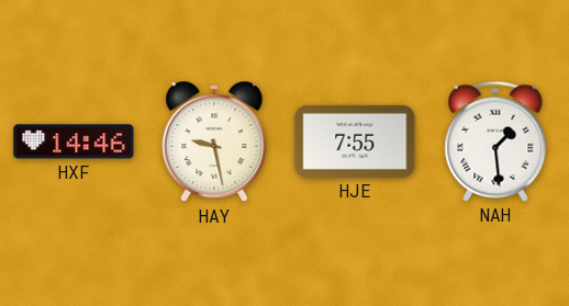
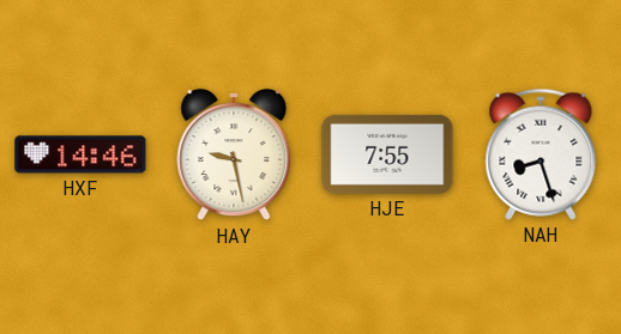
NAH: 1:29 -> 8:27
